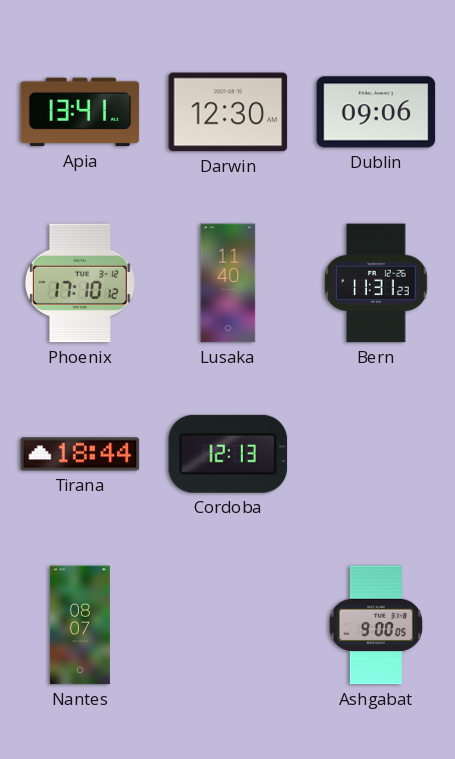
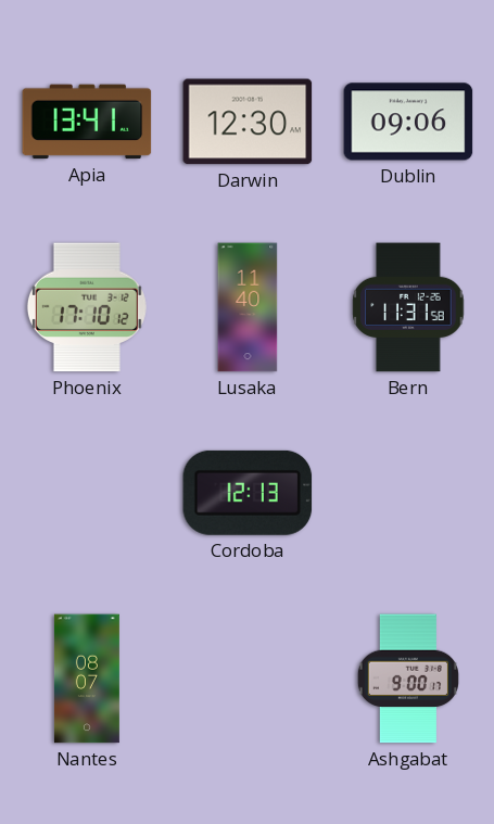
Bern: 11:31:23 -> 11:31:58
Tirana: 18:44 -> none
Ashgabat: 9:00:05 -> 9:00:17
